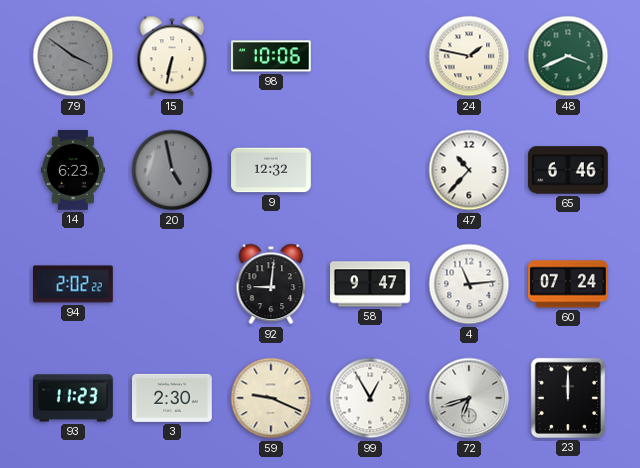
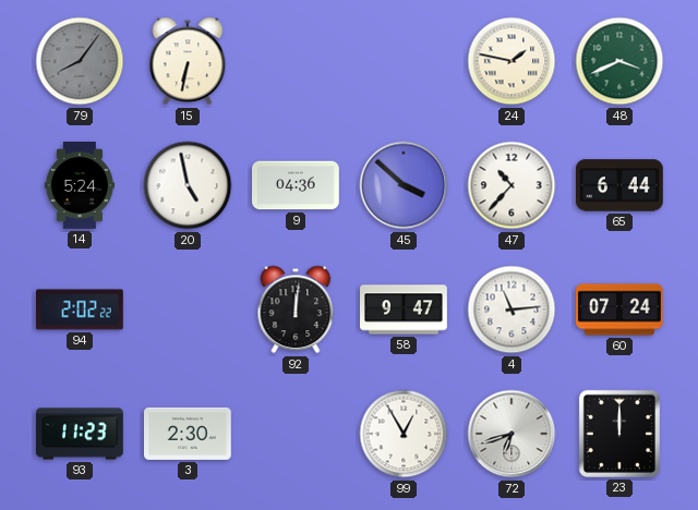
79: 3:51 -> 8:06
98: 10:06 -> none
14: 6:23 -> 5:24
20 dial: grey -> white
9: 12:32 -> 04:36
45: none -> 3:52
65: 6:46 -> 6:44
92: 9:01 -> 12:01
59: 9:19 -> none
